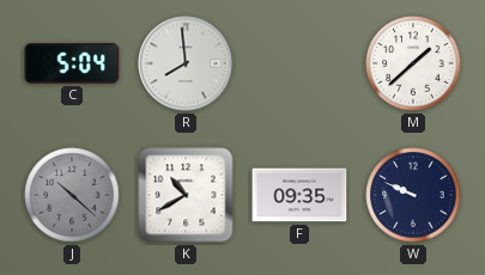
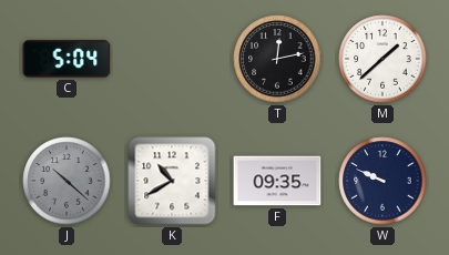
R: 7:59 -> none
T: none -> 12:13
